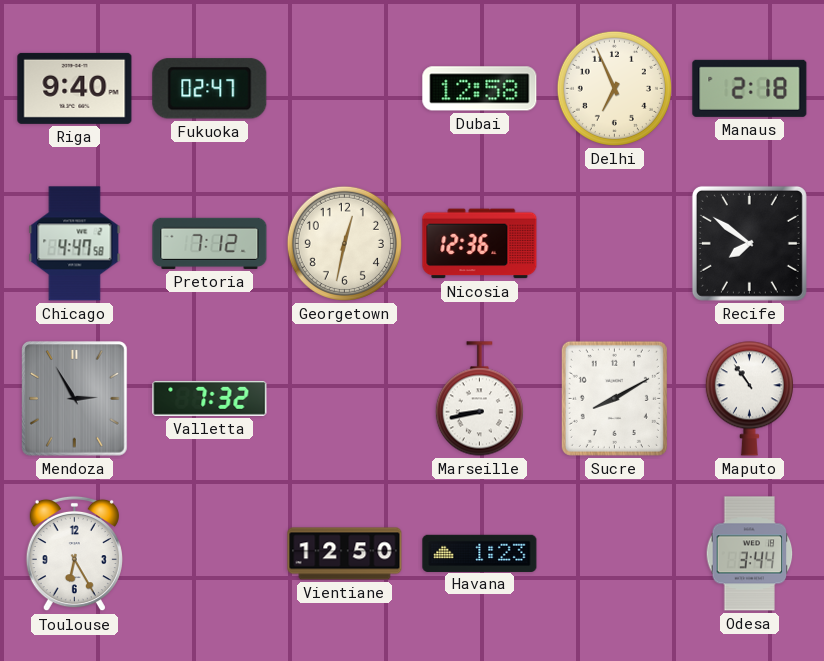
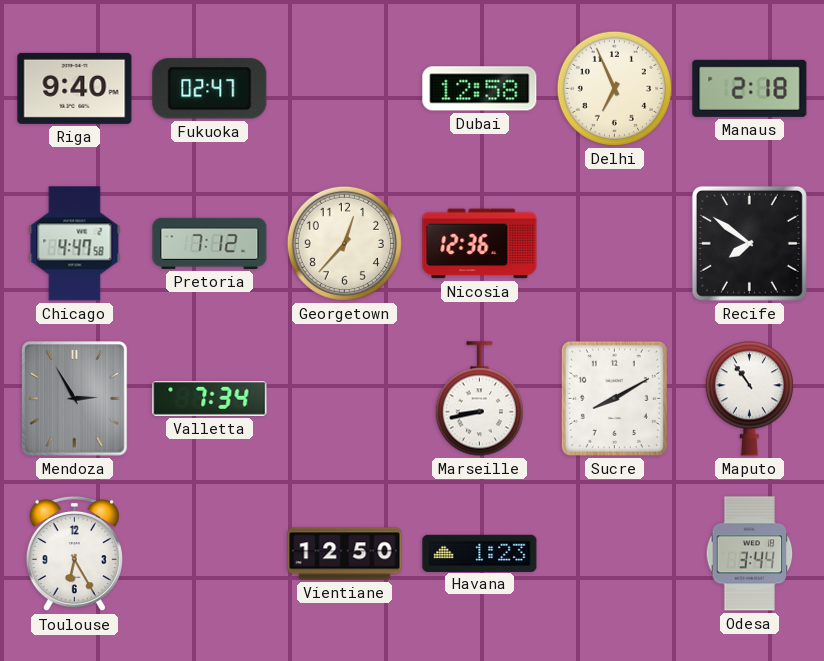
Georgetown: 12:32 -> 12:37
Valletta: 7:32 -> 7:34
